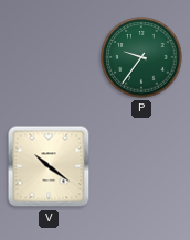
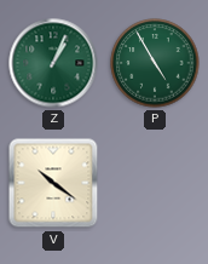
Z: none -> 1:04
P: 9:36 -> 4:55
